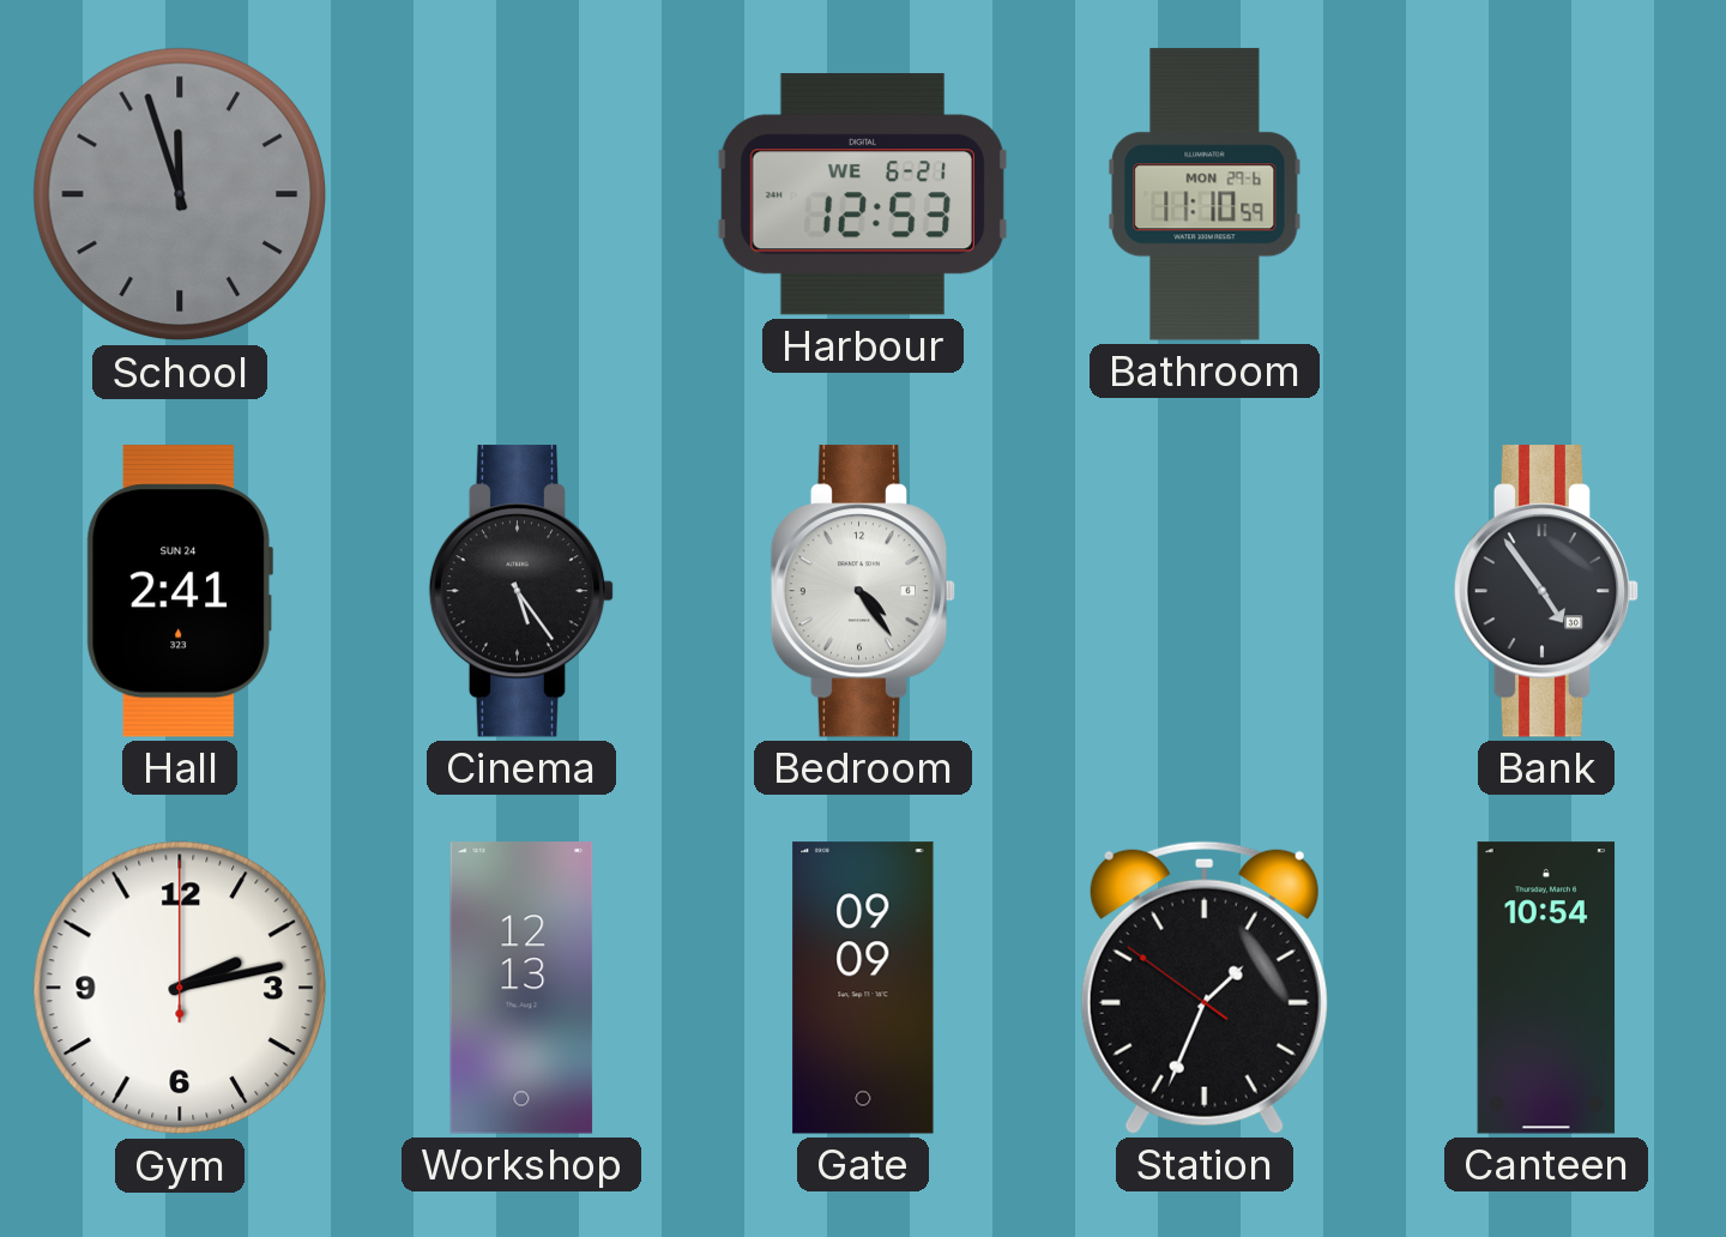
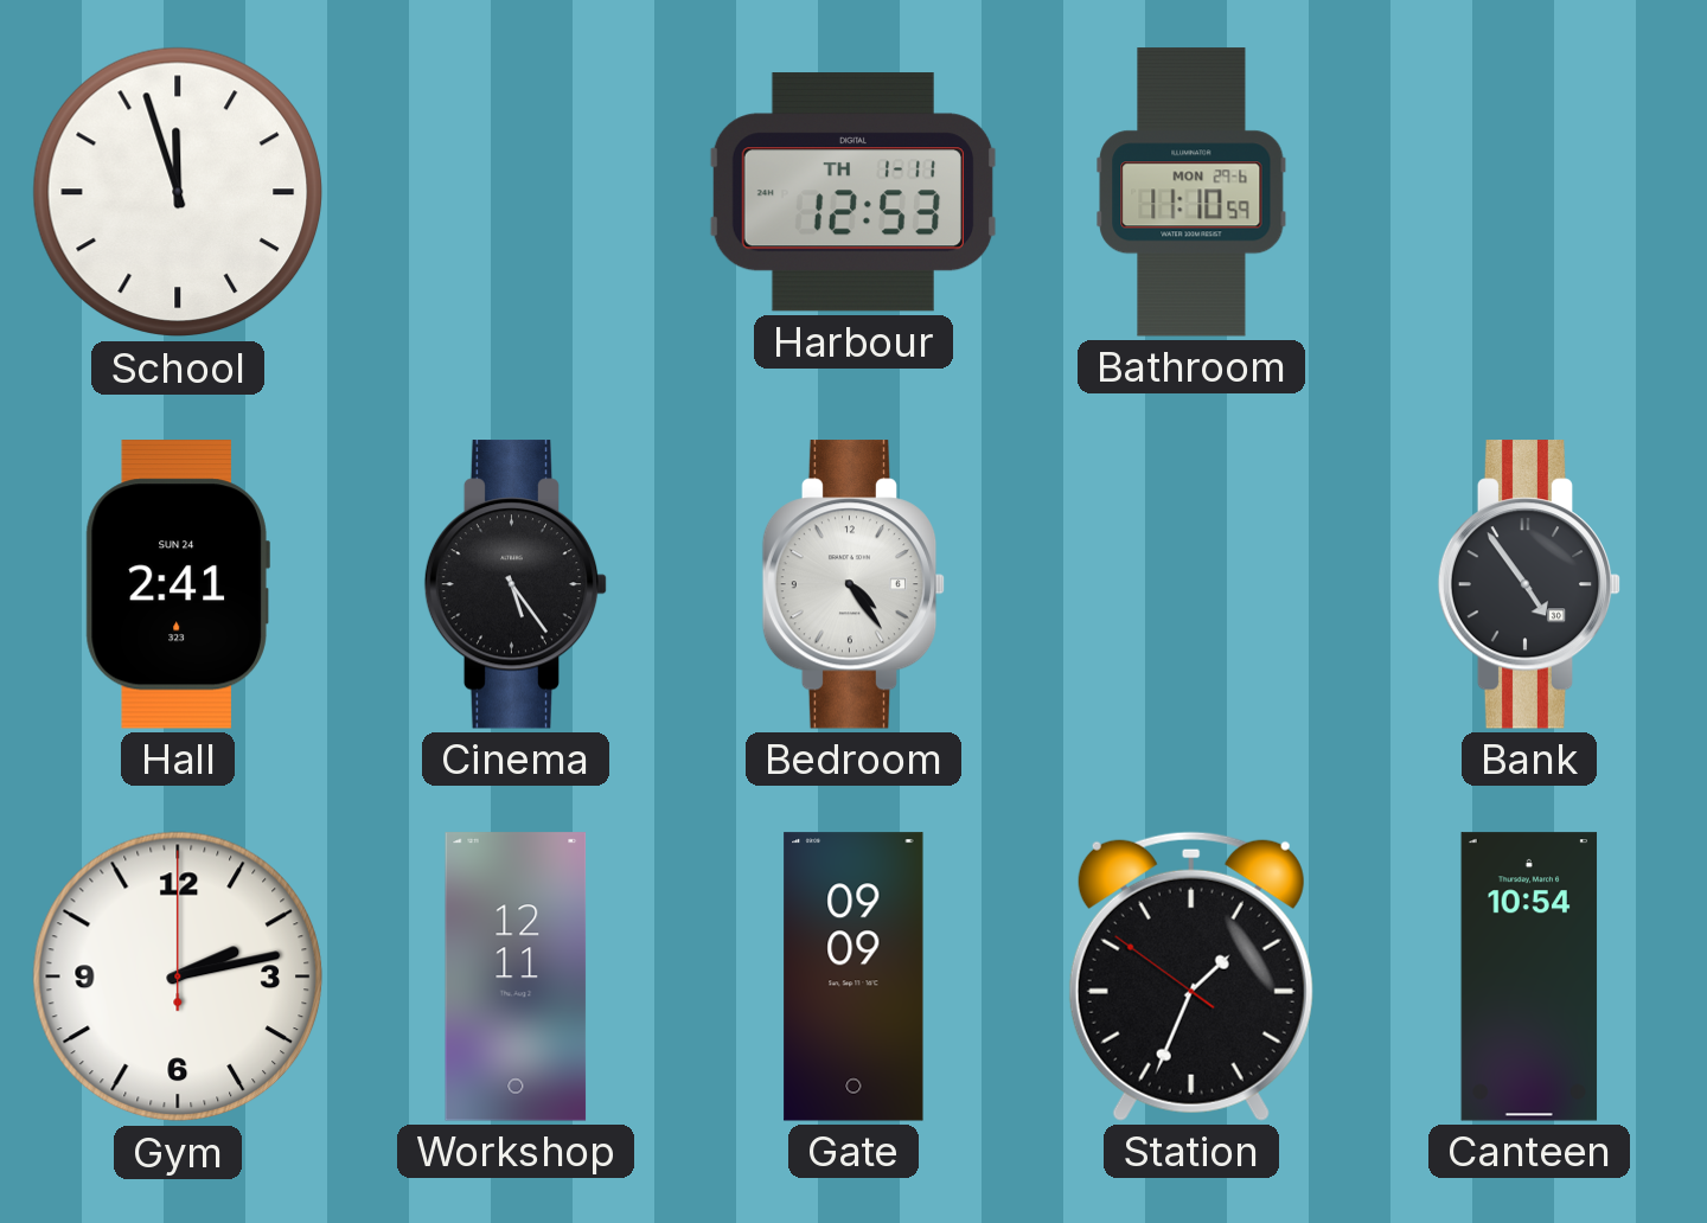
School dial: grey -> white
Harbour date: WE 6-21 -> TH 1-11
Workshop: 12:13 -> 12:11
